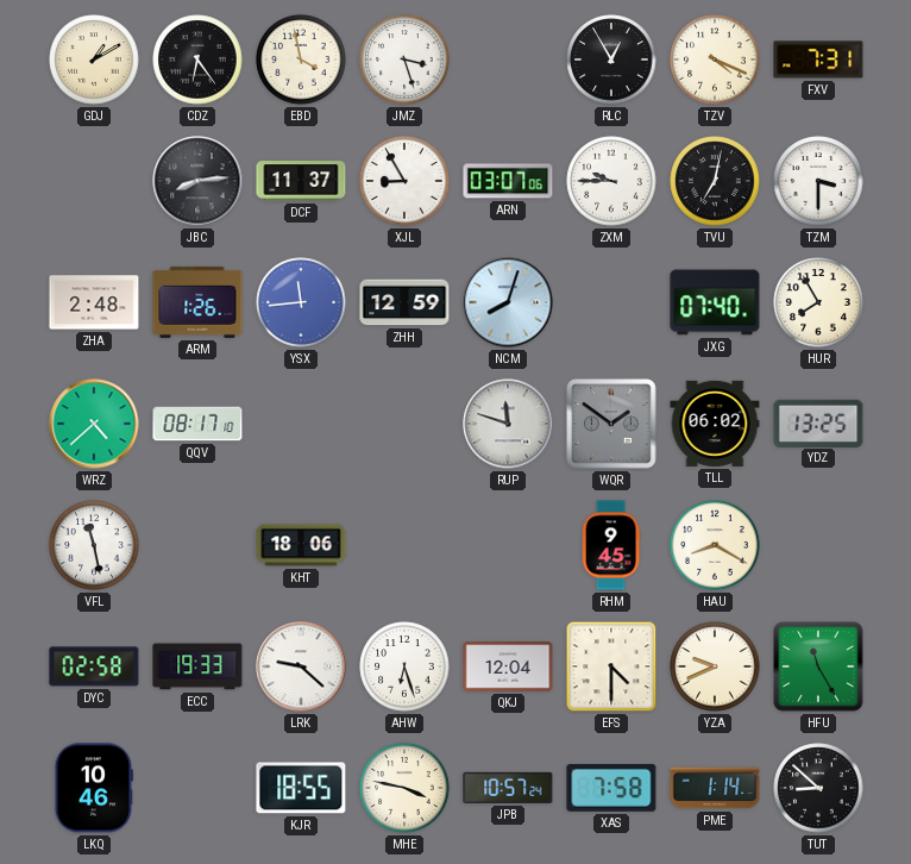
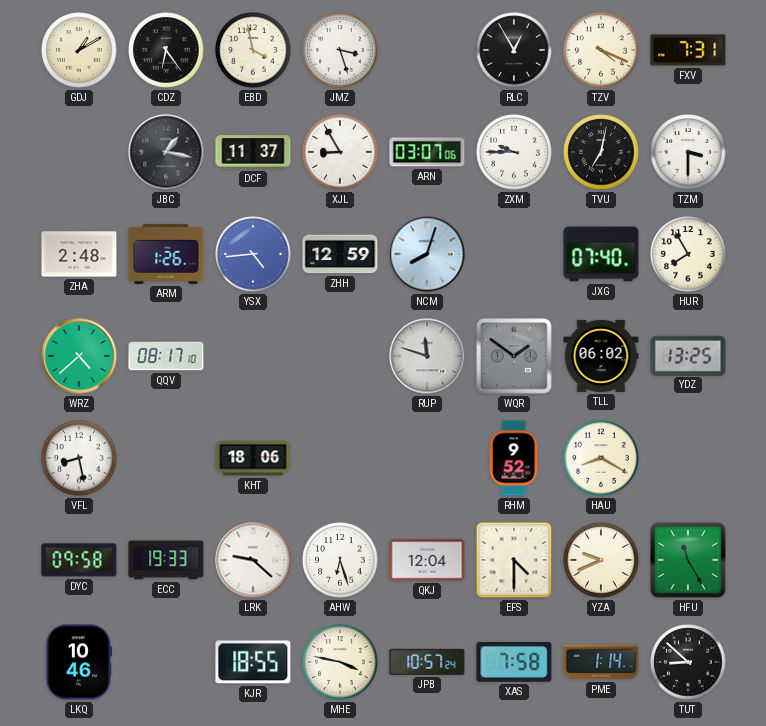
JBC: 8:14 -> 1:17
YSX: 11:44 -> 4:44
VFL: 11:28 -> 8:28
RHM: 9:45 -> 9:52
DYC: 02:58 -> 09:58
